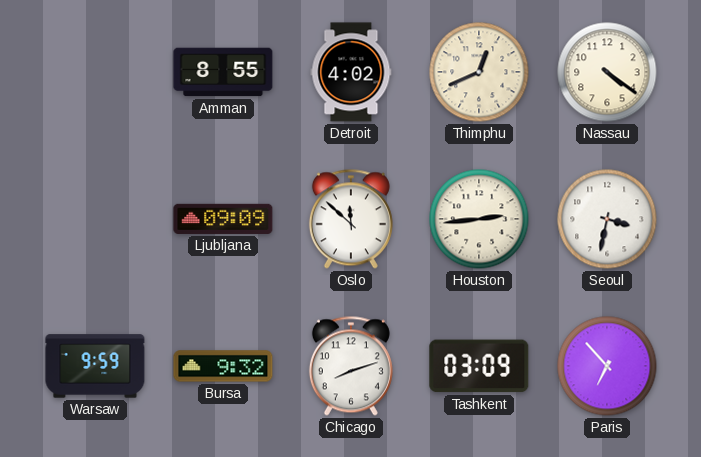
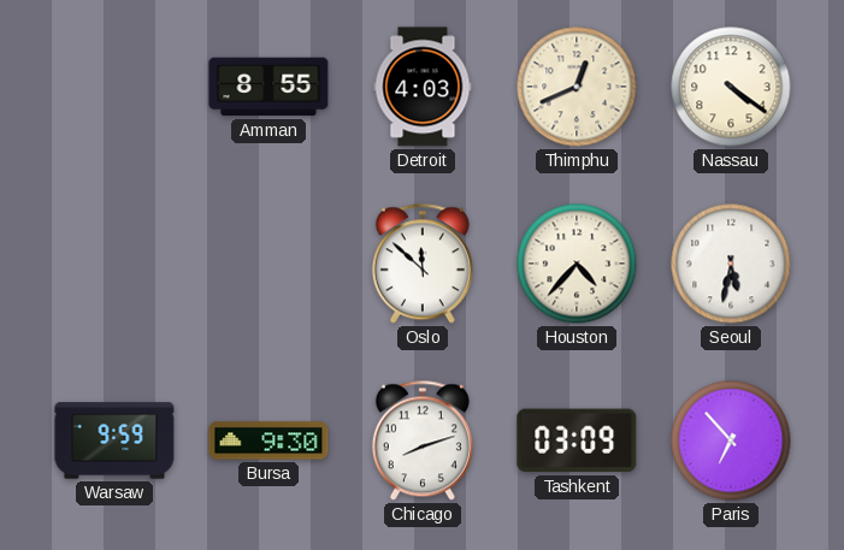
Detroit: 4:02 -> 4:03
Ljubljana: 09:09 -> none
Houston: 2:44 -> 4:37
Seoul: 3:32 -> 5:32
Bursa: 9:32 -> 9:30
